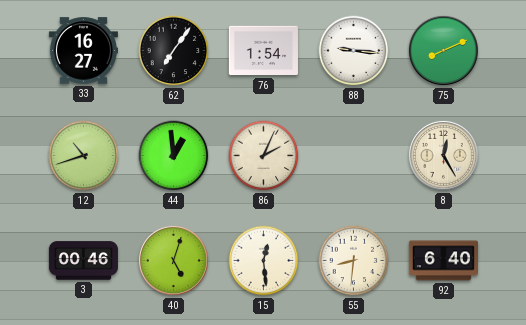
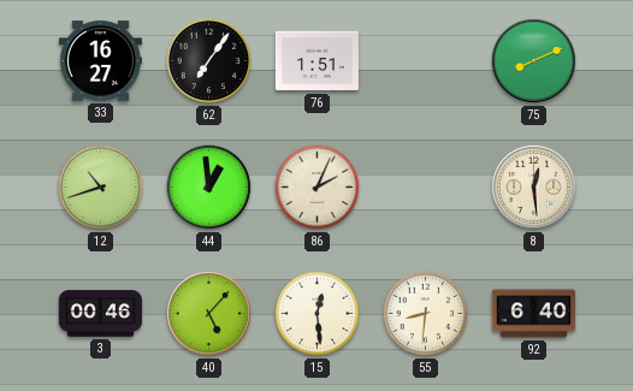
76: 1:54 -> 1:51
88: 9:16 -> none
8: 12:25 -> 12:29
40: 5:03 -> 5:07
